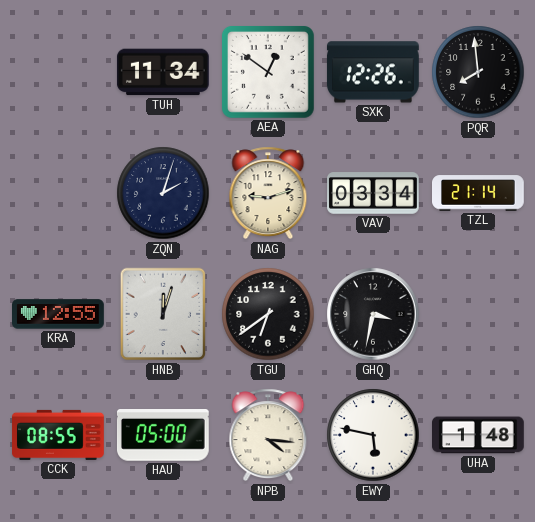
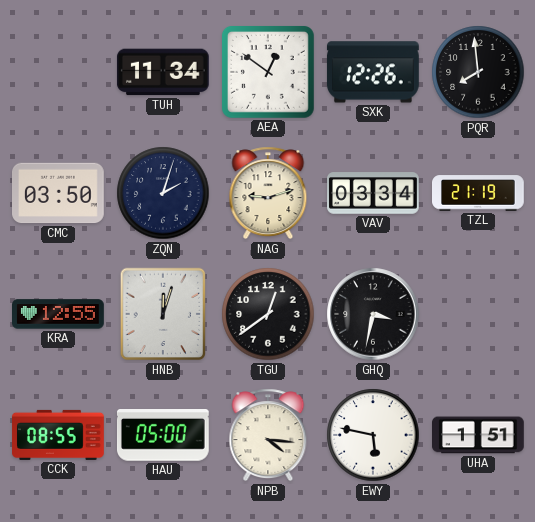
CMC: none -> 03:50
TZL: 21:14 -> 21:19
TGU: 6:39 -> 12:39
UHA: 1:48 -> 1:51
